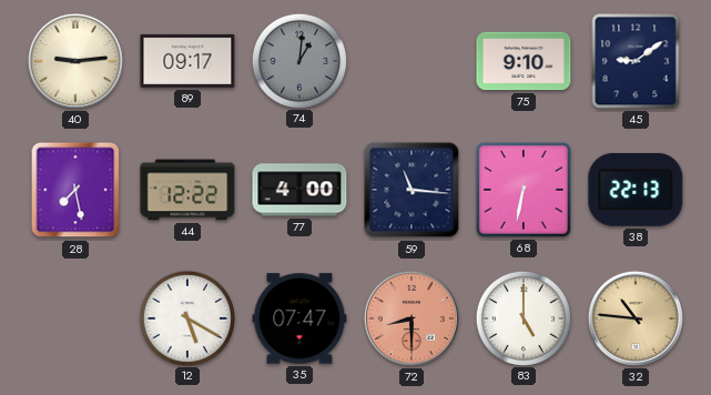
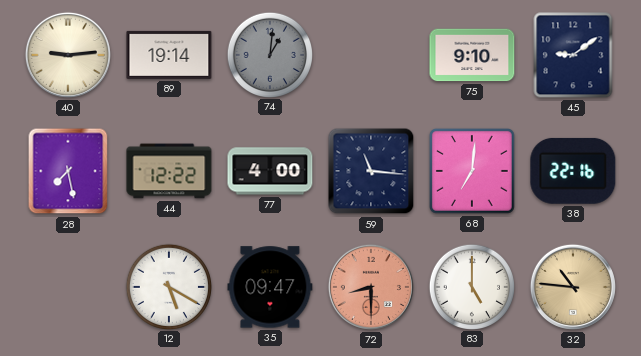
89: 09:17 -> 19:14
68: 6:32 -> 7:01
38: 22:13 -> 22:16
35: 07:47 -> 09:47
